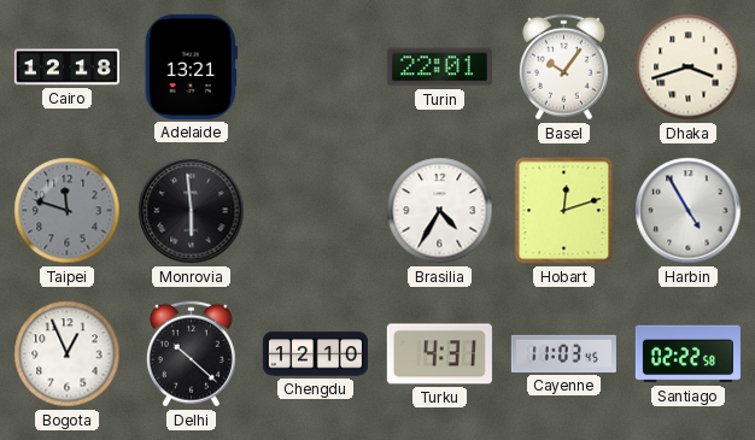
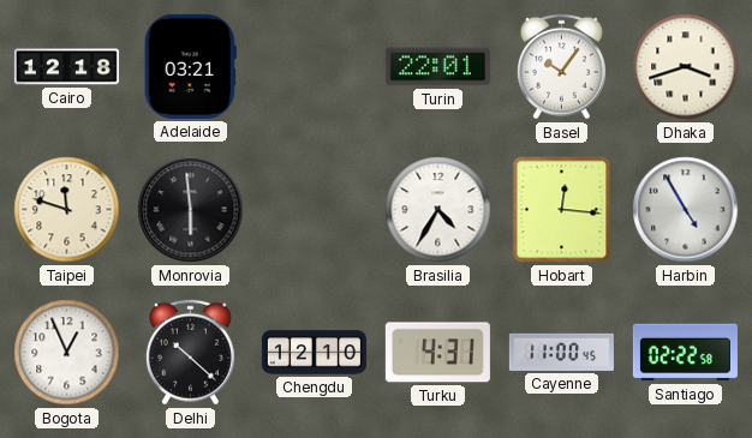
Adelaide: 13:21 -> 03:21
Taipei dial: grey -> cream
Hobart: 12:12 -> 12:16
Cayenne: 11:03 -> 11:00
